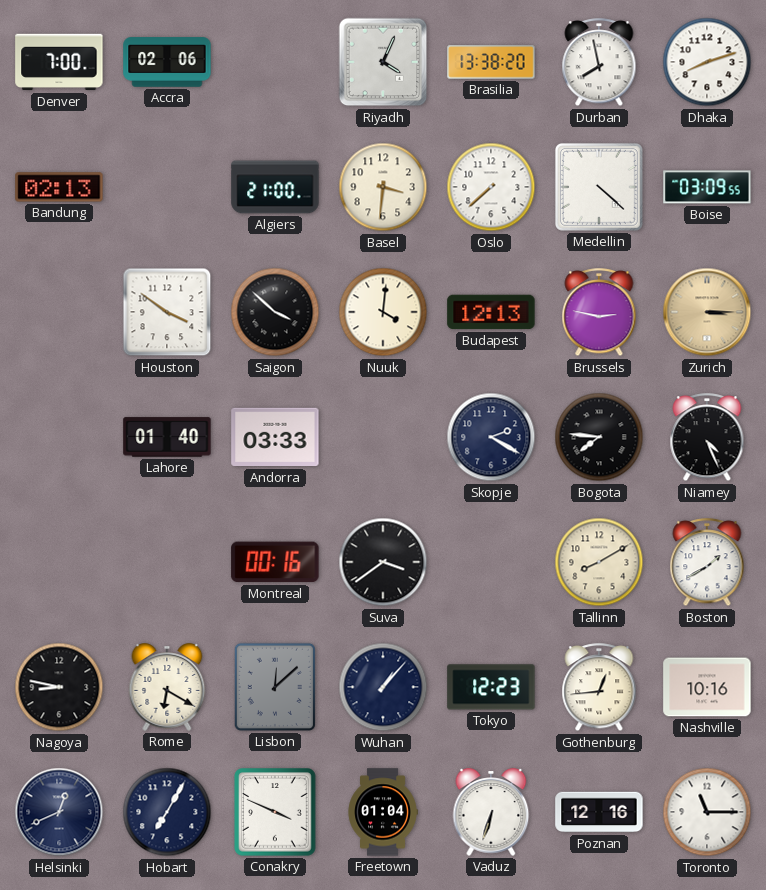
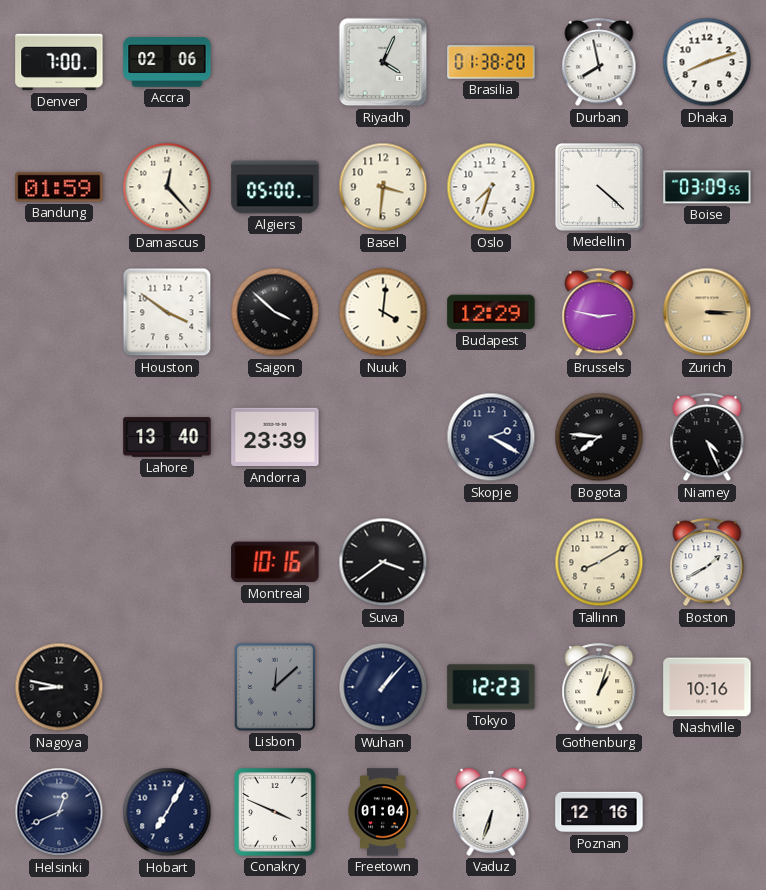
Brasilia: 13:38 -> 01:38
Bandung: 02:13 -> 01:59
Damascus: none -> 12:23
Algiers: 21:00 -> 05:00
Oslo: 7:38 -> 7:33
Budapest: 12:13 -> 12:29
Lahore: 01:40 -> 13:40
Andorra: 03:33 -> 23:39
Montreal: 00:16 -> 10:16
Rome: 6:20 -> none
Gothenburg: 12:44 -> 1:03
Toronto: 11:15 -> none
